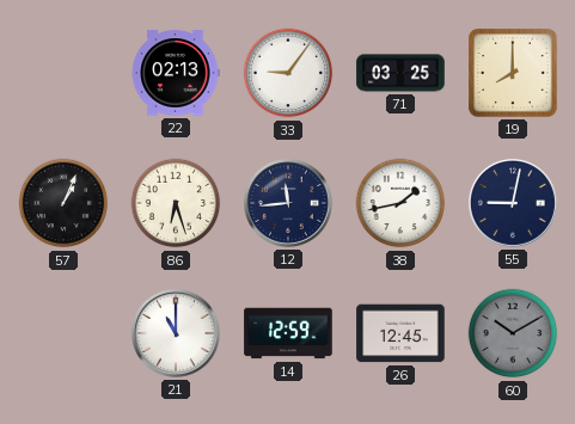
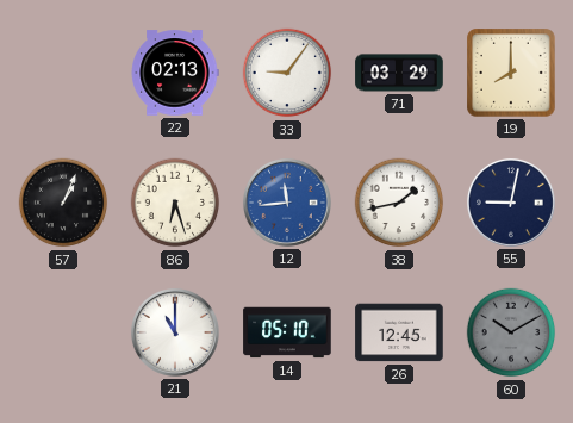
71: 03:25 -> 03:29
12 dial: navy -> blue
14: 12:59 -> 05:10
